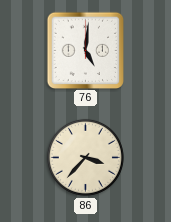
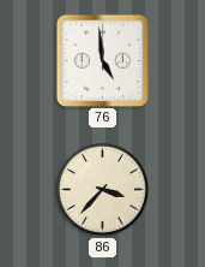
76: 5:01 -> 4:59
